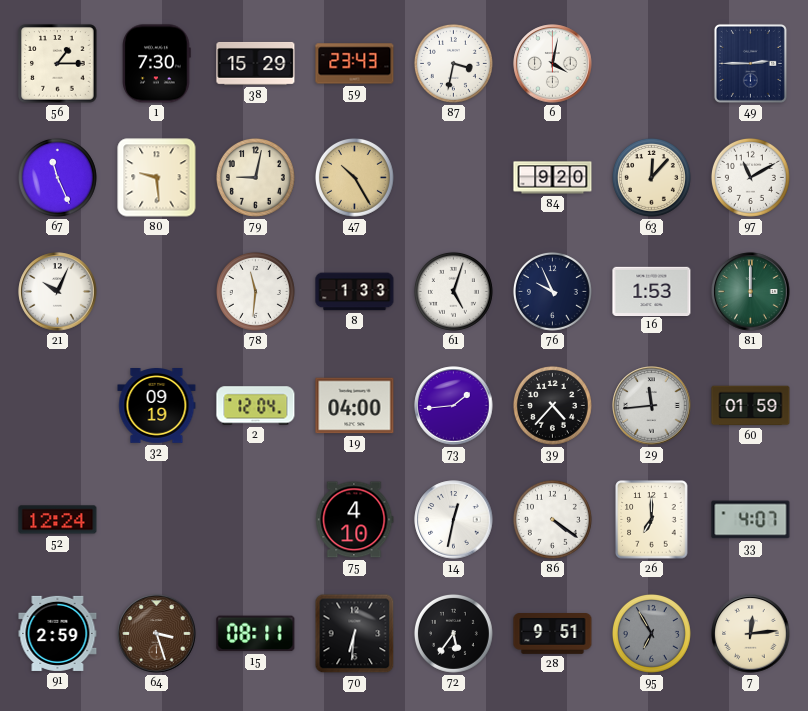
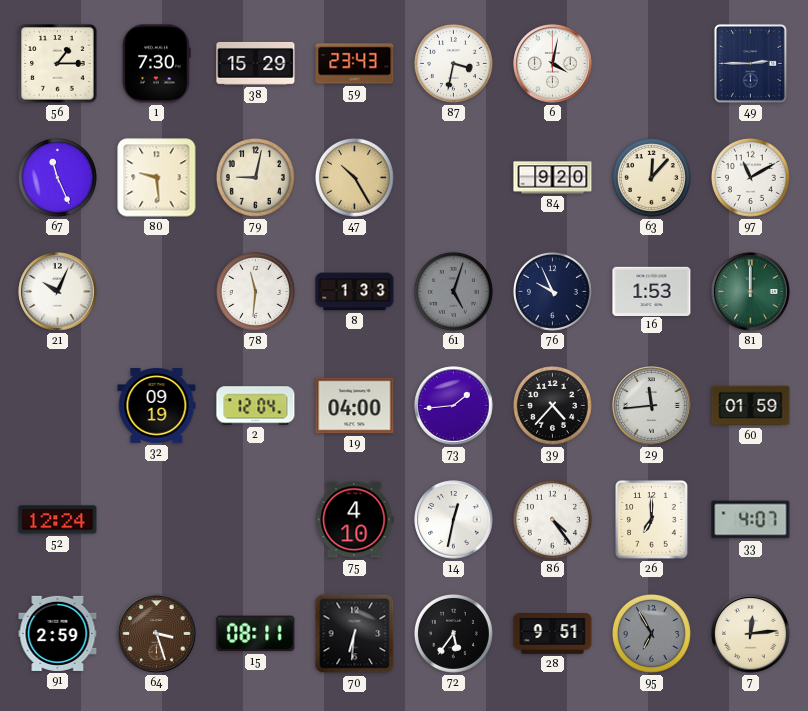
61 dial: white -> grey
86: 4:21 -> 4:24
